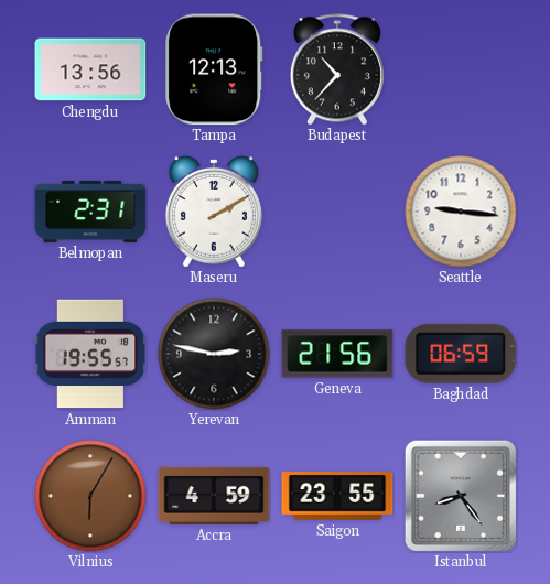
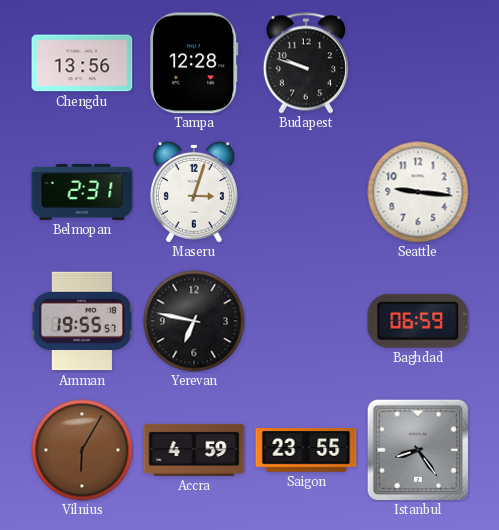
Tampa: 12:13 -> 12:28
Budapest: 10:37 -> 9:48
Maseru: 2:10 -> 3:03
Yerevan: 2:47 -> 6:47
Geneva: 21:56 -> none
